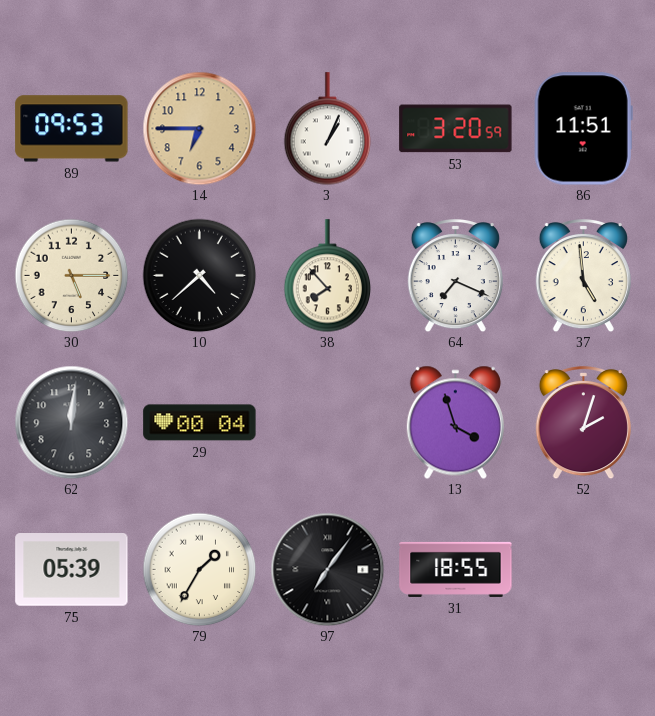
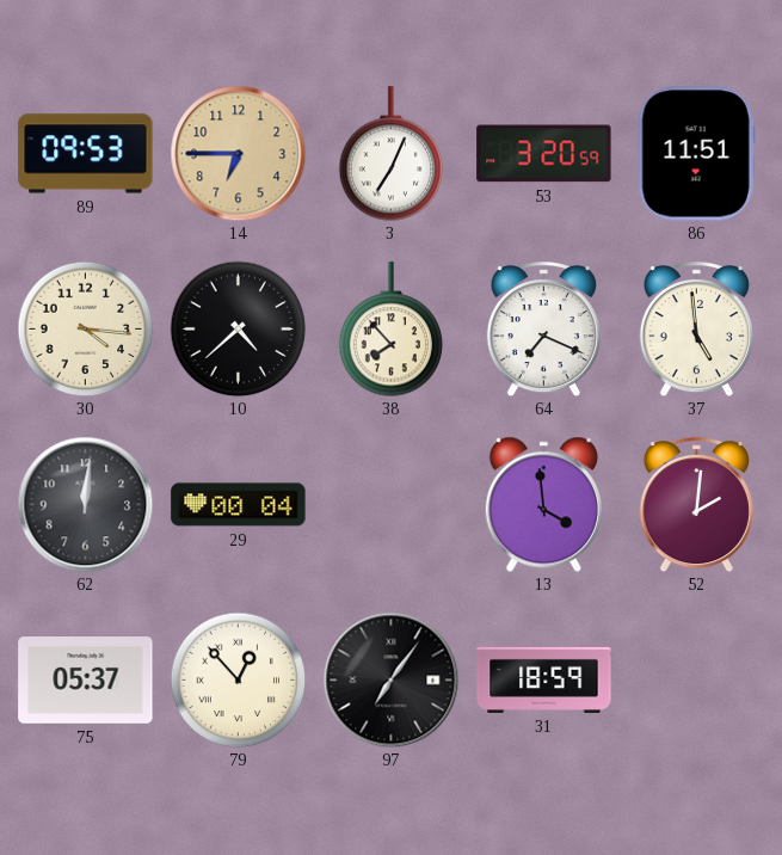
3: 1:04 -> 7:04
30: 5:15 -> 4:16
13: 3:57 -> 3:59
52: 2:03 -> 2:01
75: 05:39 -> 05:37
79: 1:35 -> 12:53
31: 18:55 -> 18:59
